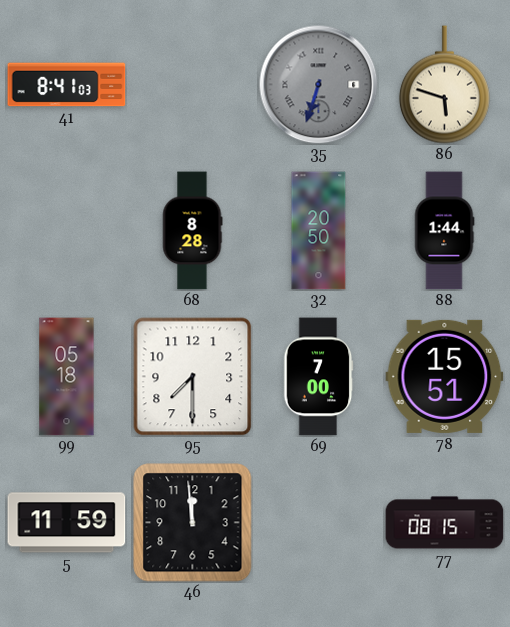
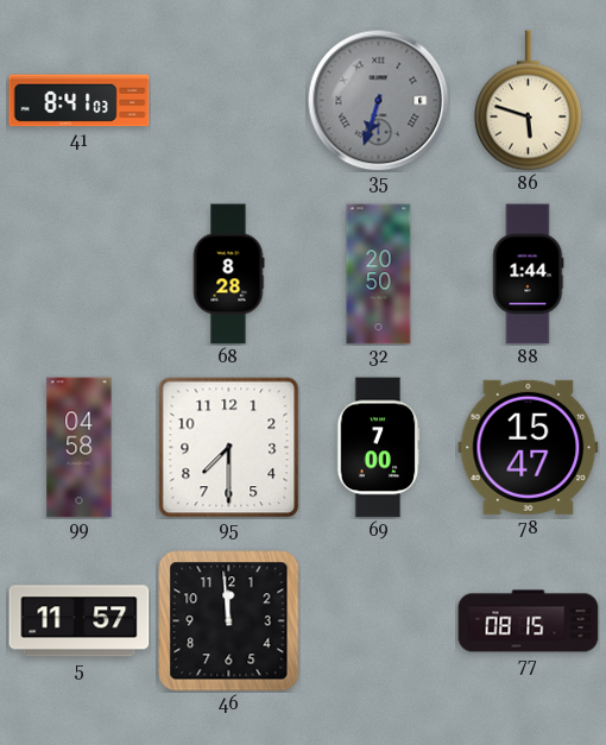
99: 05:18 -> 04:58
78: 15:51 -> 15:47
5: 11:59 -> 11:57
